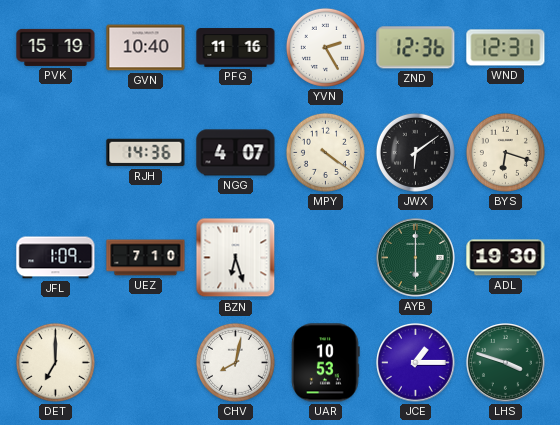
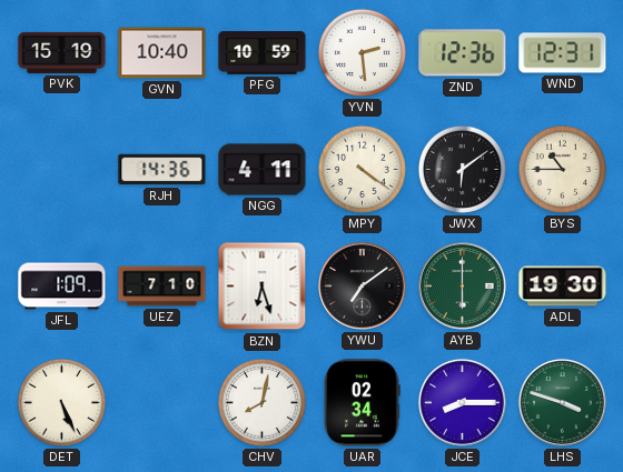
PFG: 11:16 -> 10:59
YVN: 2:25 -> 2:29
NGG: 4:07 -> 4:11
BYS: 6:18 -> 10:45
YWU: none -> 7:09
DET: 7:00 -> 5:26
UAR: 10:53 -> 02:34
JCE: 1:15 -> 8:15
